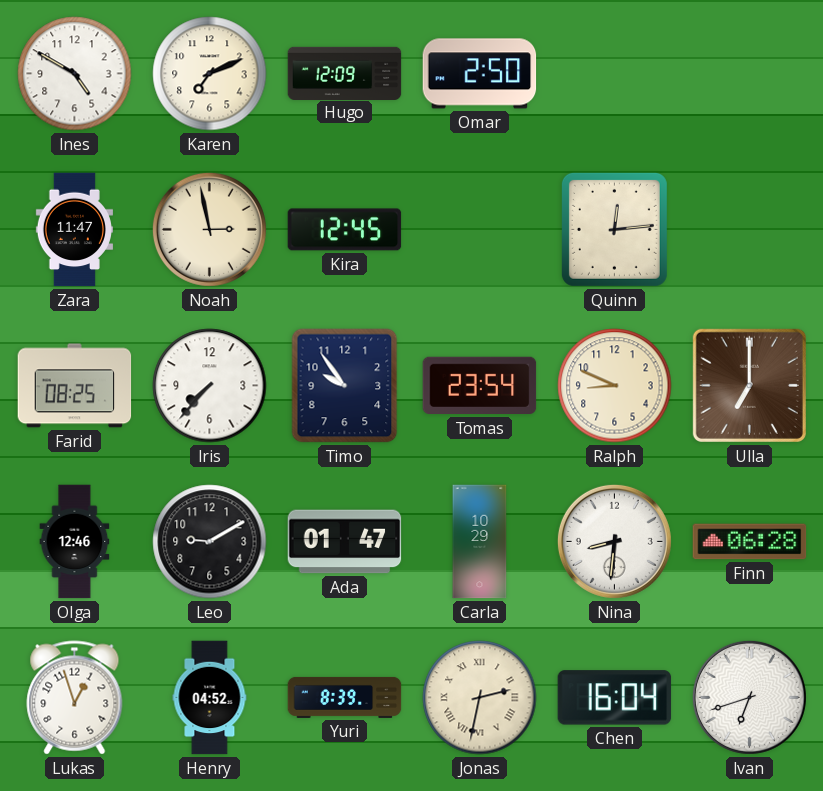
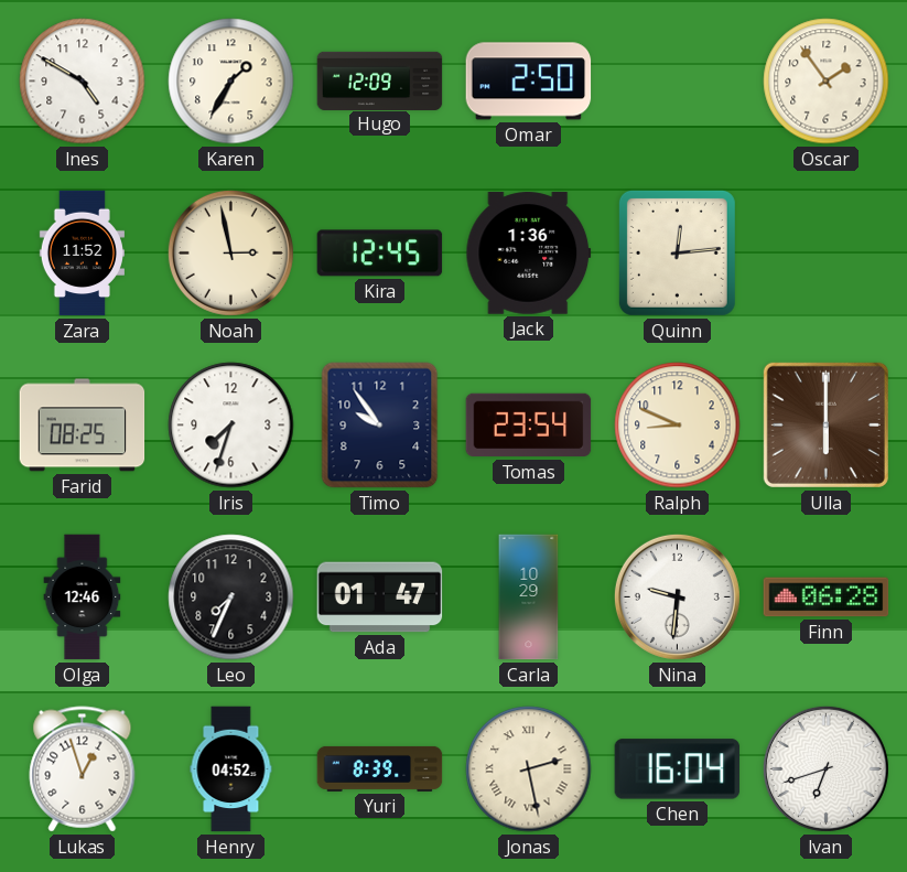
Karen: 7:11 -> 1:35
Oscar: none -> 1:54
Zara: 11:47 -> 11:52
Jack: none -> 1:36
Iris: 7:37 -> 7:33
Ulla: 7:00 -> 6:00
Leo: 9:10 -> 7:34
Nina: 8:31 -> 9:31
Jonas: 2:32 -> 2:28
